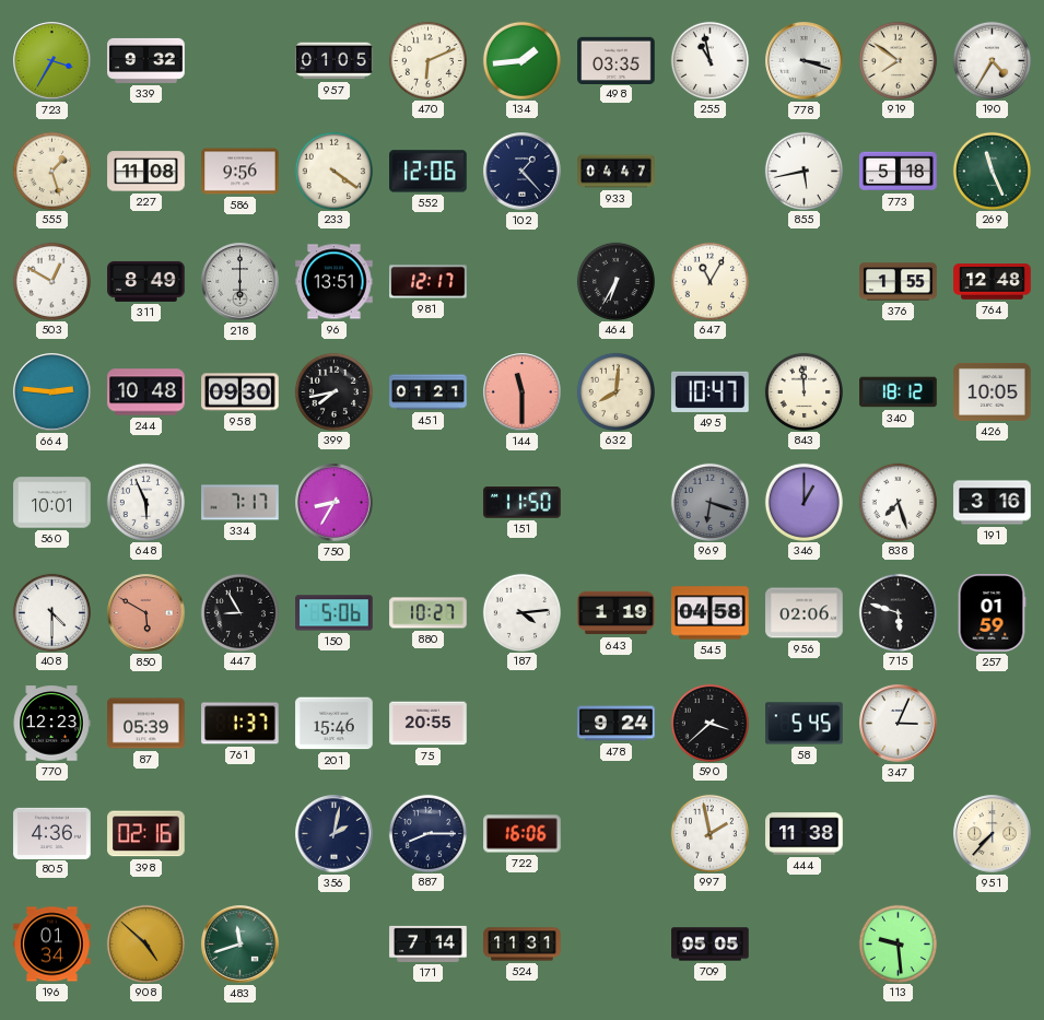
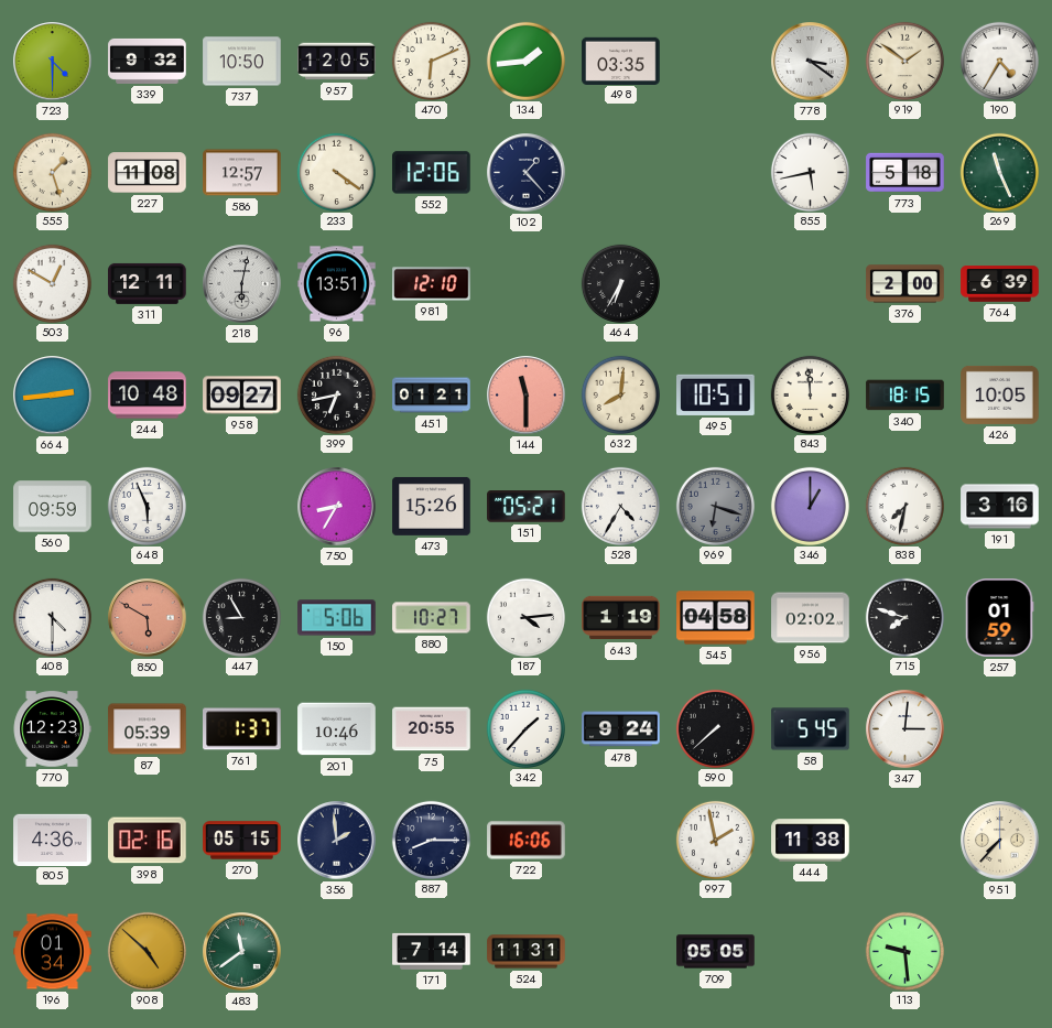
723: 3:35 -> 4:30
737: none -> 10:50
957: 01:05 -> 12:05
255: 10:58 -> none
778: 3:18 -> 3:21
919: 7:51 -> 1:51
586: 9:56 -> 12:57
933: 04:47 -> none
311: 8:49 -> 12:11
218: 6:00 -> 6:02
981: 12:17 -> 12:10
647: 11:05 -> none
376: 1:55 -> 2:00
764: 12:48 -> 6:39
664: 2:46 -> 2:44
958: 09:30 -> 09:27
399: 7:43 -> 6:43
495: 10:47 -> 10:51
340: 18:12 -> 18:15
560: 10:01 -> 09:59
334: 7:17 -> none
473: none -> 15:26
151: 11:50 -> 05:21
528: none -> 4:35
838: 7:27 -> 7:32
956: 02:06 -> 02:02
715: 5:48 -> 7:48
201: 15:46 -> 10:46
342: none -> 1:37
590: 3:38 -> 7:38
347: 3:04 -> 3:01
270: none -> 05:15
356: 2:02 -> 1:59
483: 11:42 -> 11:39
